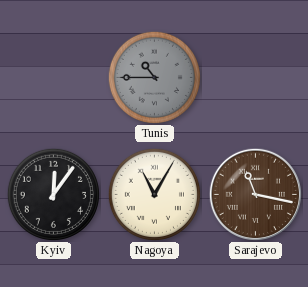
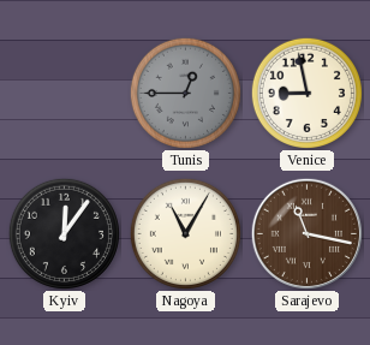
Tunis: 10:45 -> 12:45
Venice: none -> 8:58
